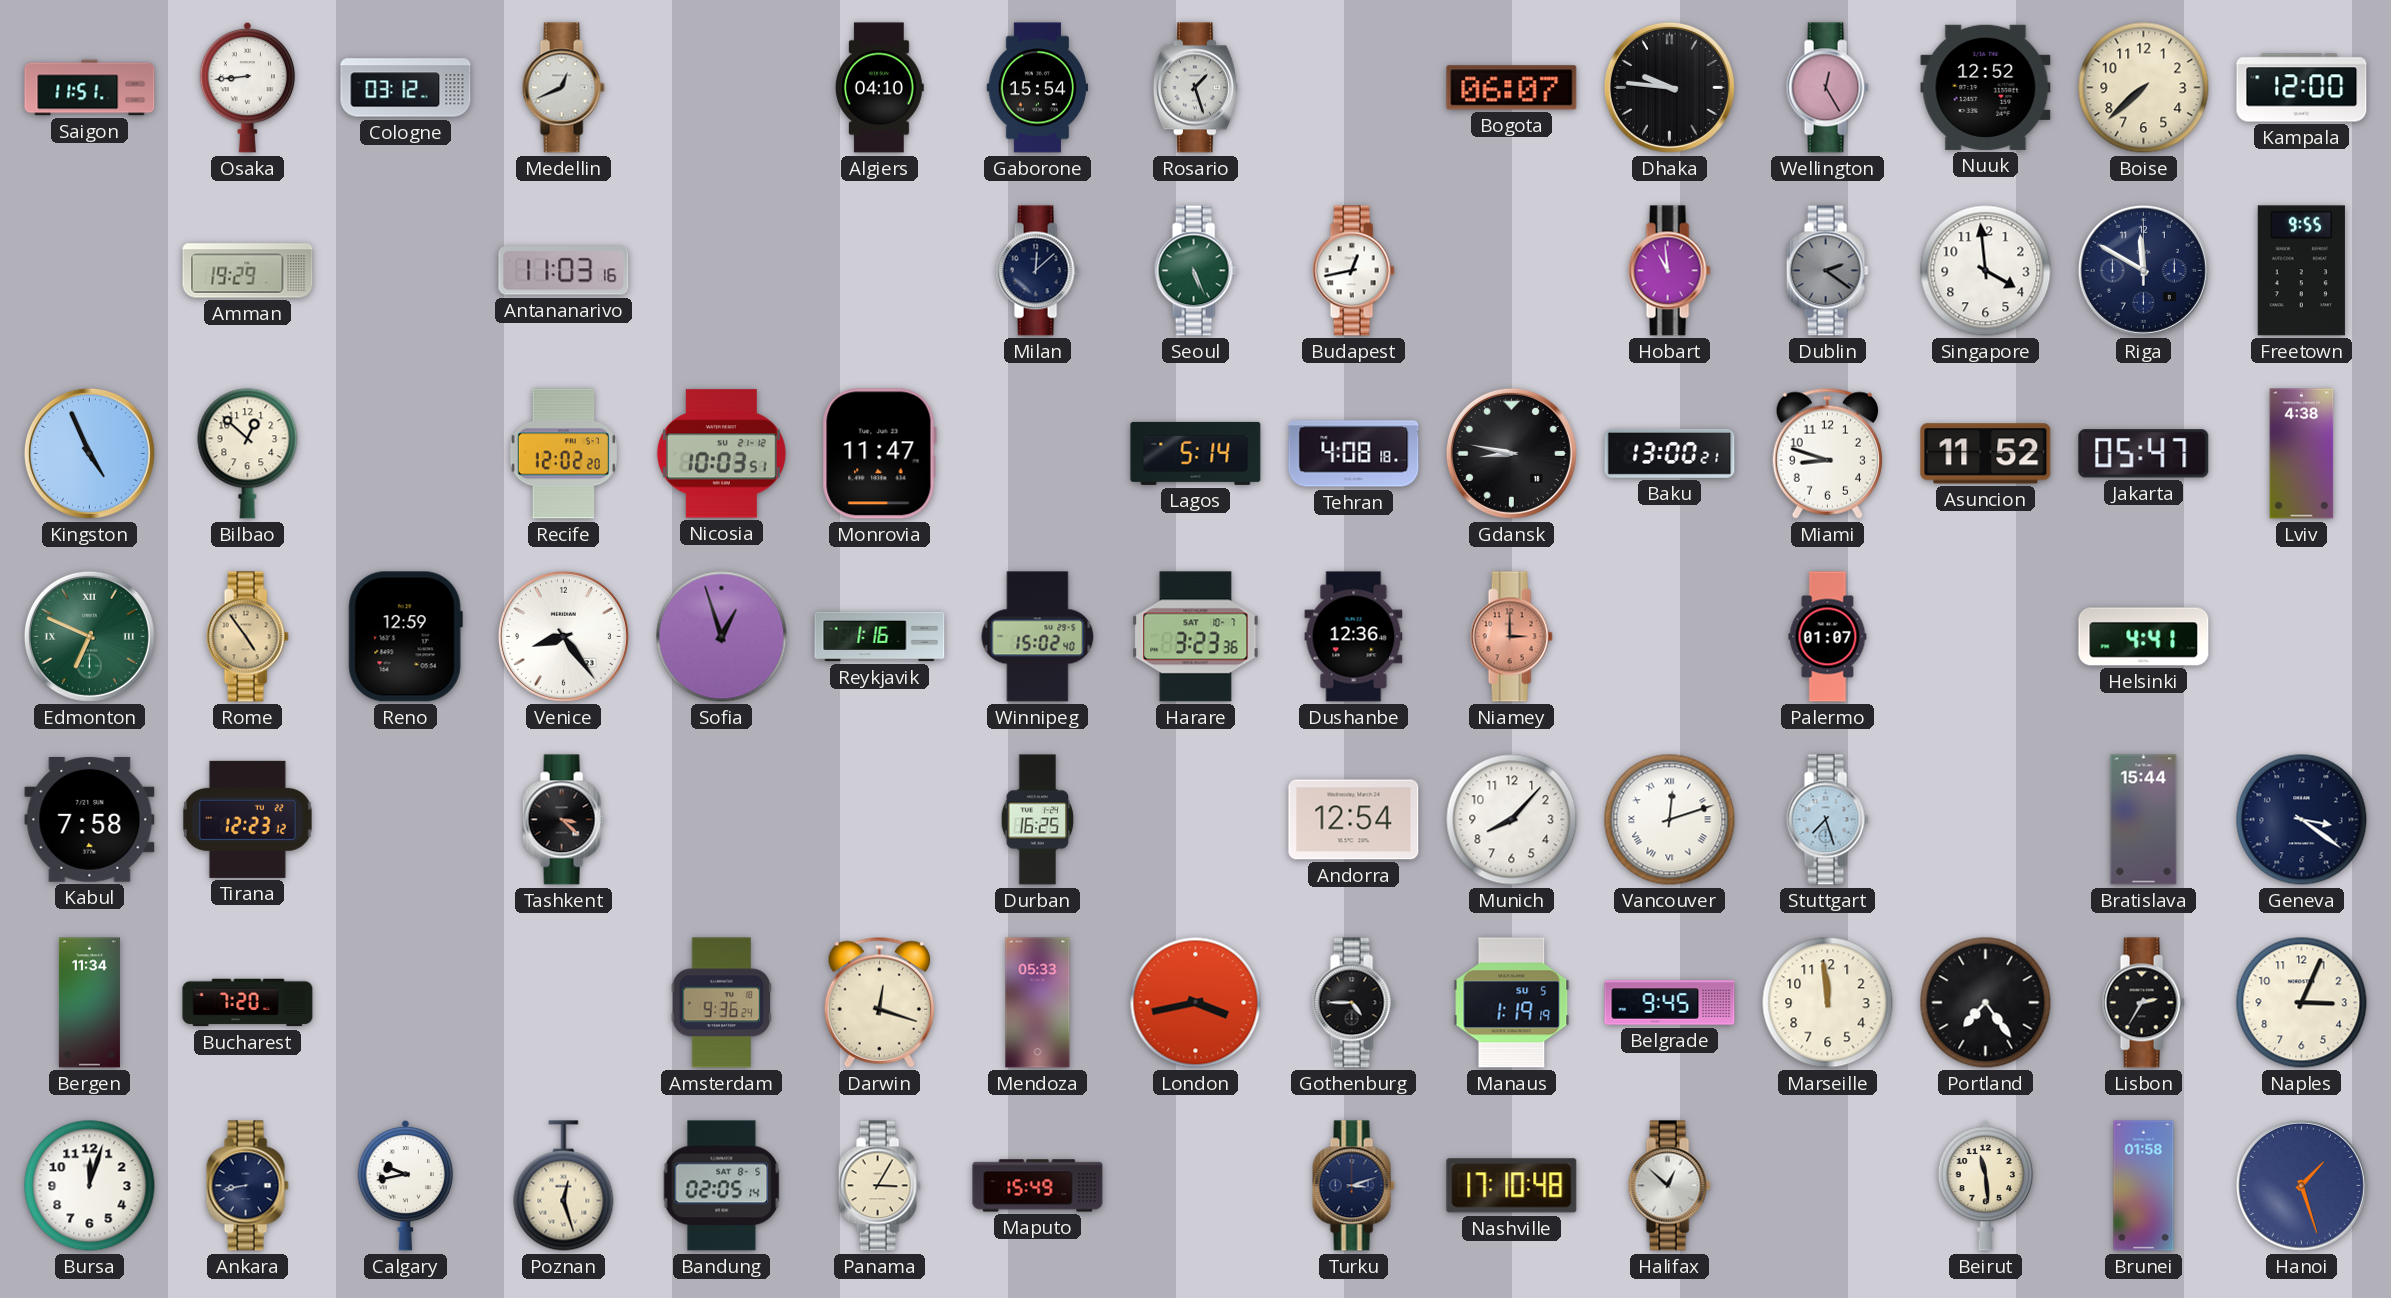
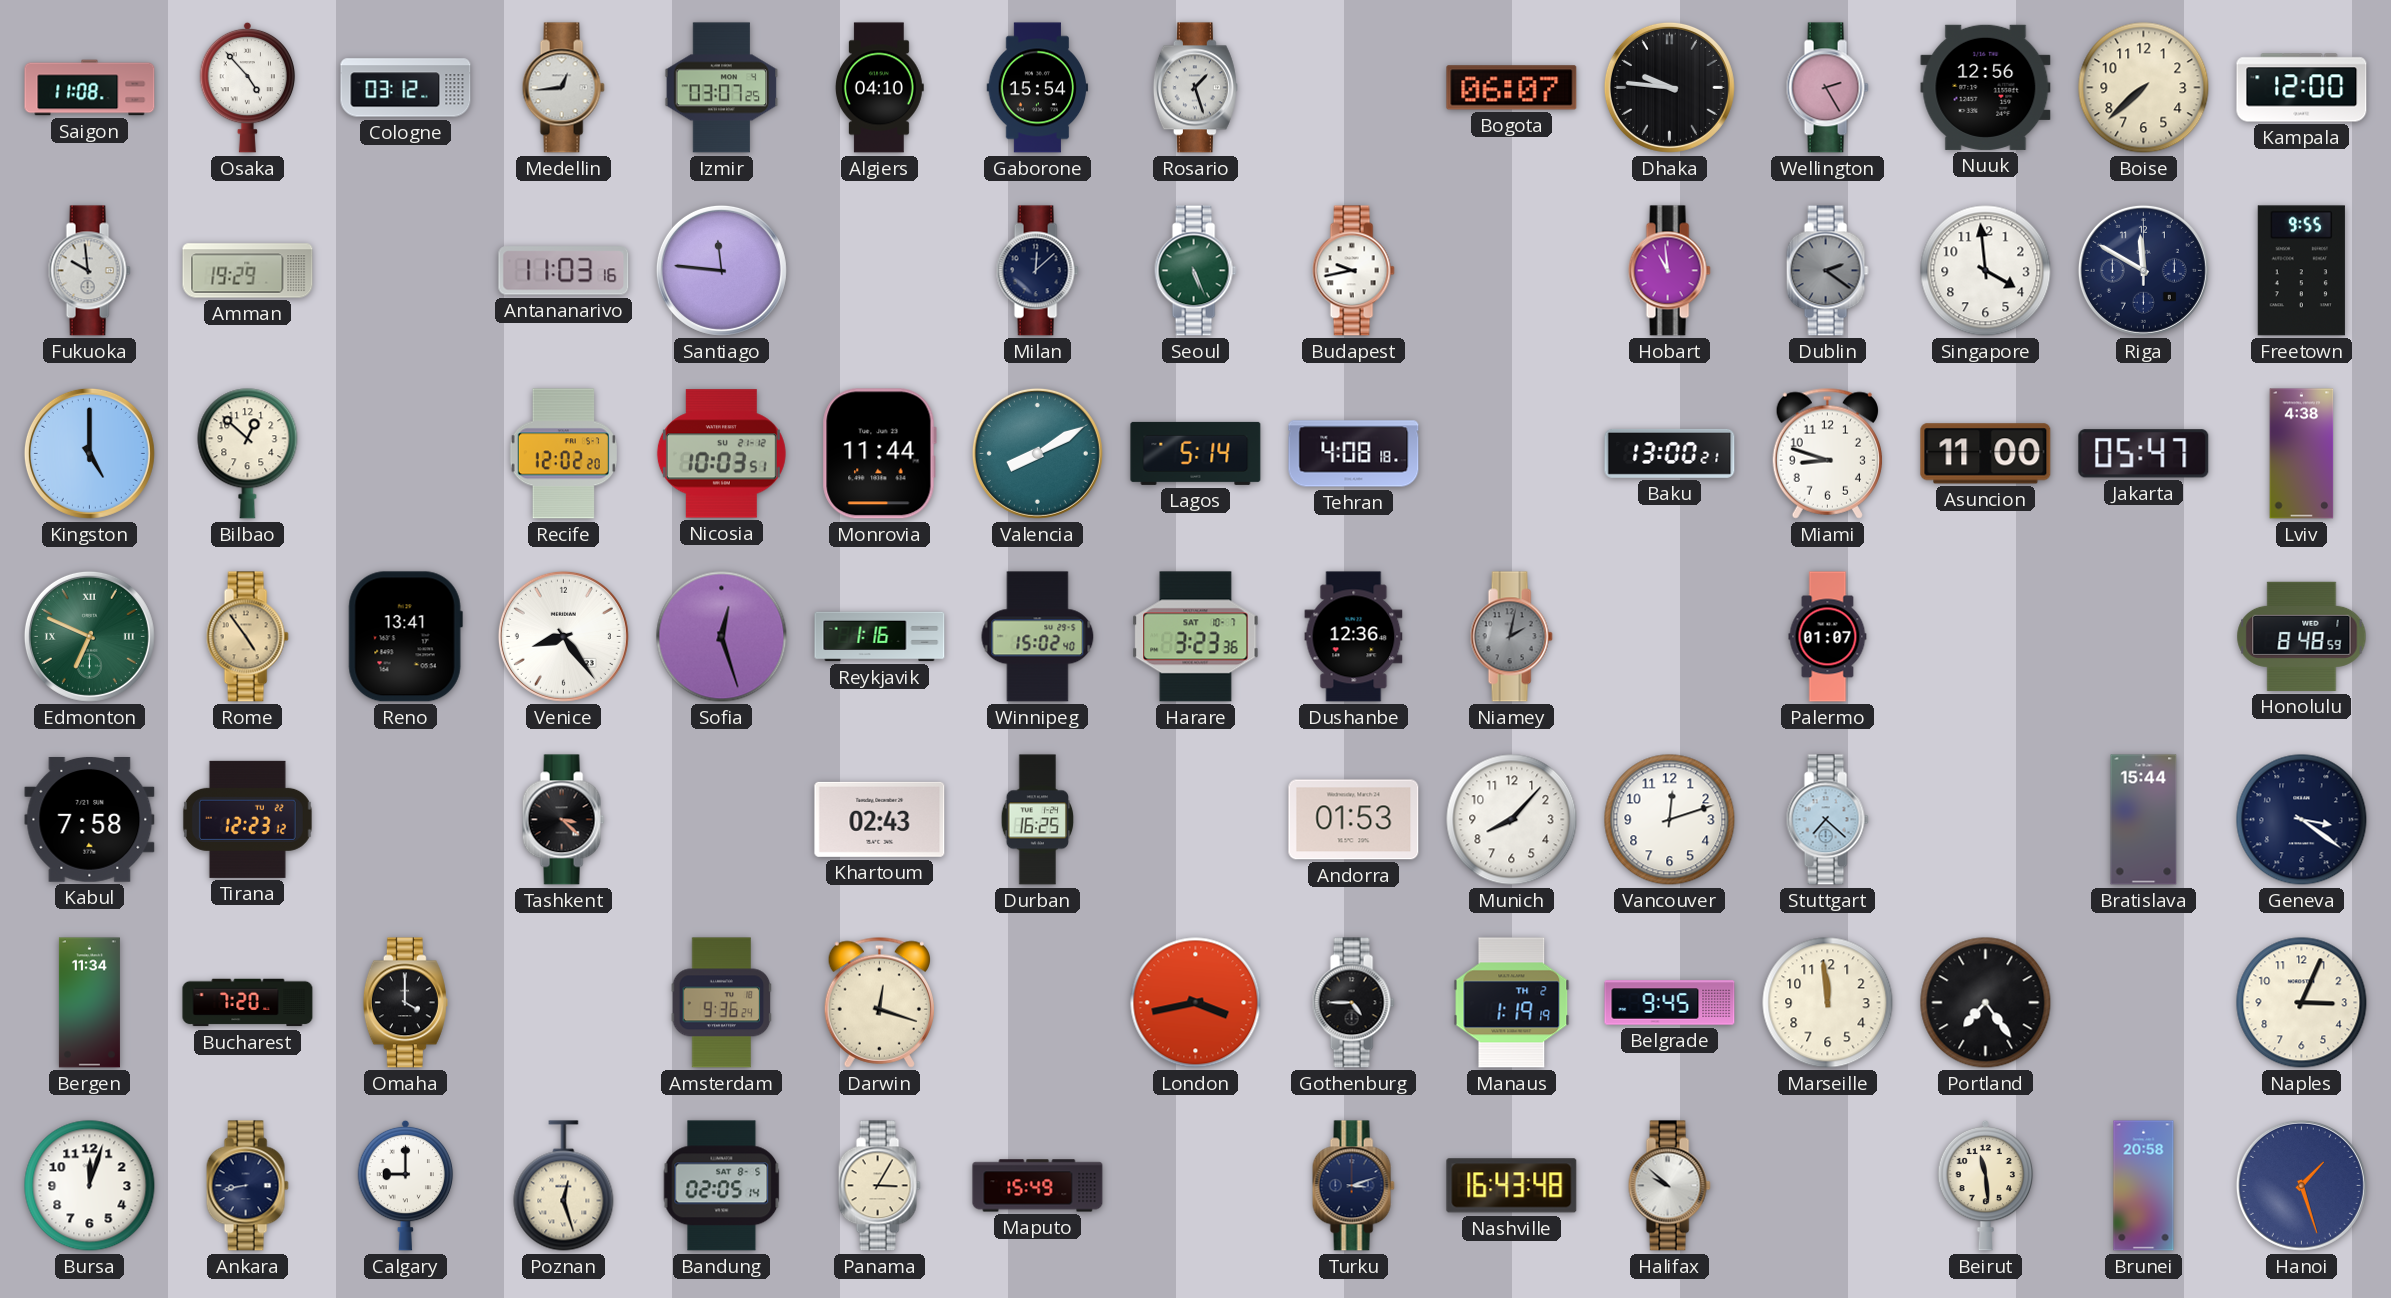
Saigon: 11:51 -> 11:08
Osaka: 8:44 -> 4:53
Medellin: 12:41 -> 12:44
Izmir: none -> 03:07
Wellington: 12:25 -> 2:25
Nuuk: 12:52 -> 12:56
Fukuoka: none -> 9:59
Santiago: none -> 11:46
Budapest: 12:43 -> 9:43
Kingston: 4:56 -> 5:00
Monrovia: 11:47 -> 11:44
Valencia: none -> 8:10
Gdansk: 8:47 -> none
Asuncion: 11:52 -> 11:00
Reno: 12:59 -> 13:41
Sofia: 12:57 -> 12:27
Niamey: 3:00 -> 2:02
Niamey dial: salmon -> grey
Helsinki: 4:41 -> none
Honolulu: none -> 8:48
Khartoum: none -> 02:43
Andorra: 12:54 -> 01:53
Vancouver numerals: Roman -> Arabic
Stuttgart: 7:27 -> 7:22
Omaha: none -> 4:00
Mendoza: 05:33 -> none
Manaus date: SU 5 -> TH 2
Lisbon: 2:35 -> none
Calgary: 9:43 -> 9:00
Nashville: 17:10 -> 16:43
Halifax: 12:52 -> 9:52
Brunei: 01:58 -> 20:58
